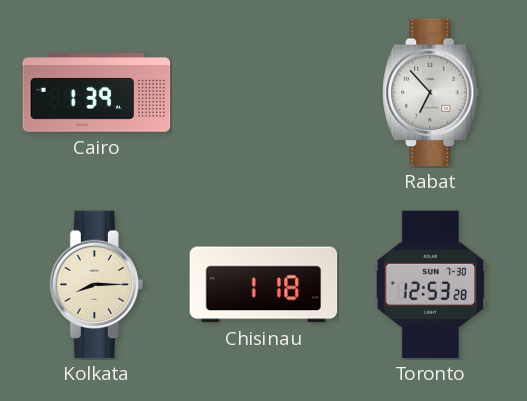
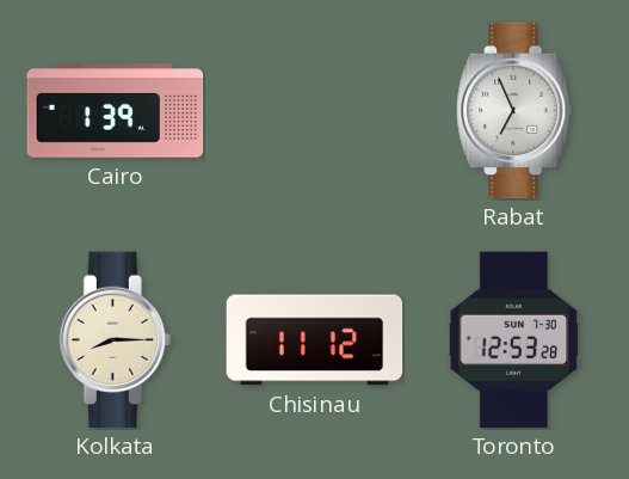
Rabat: 6:53 -> 6:56
Chisinau: 1:18 -> 11:12
